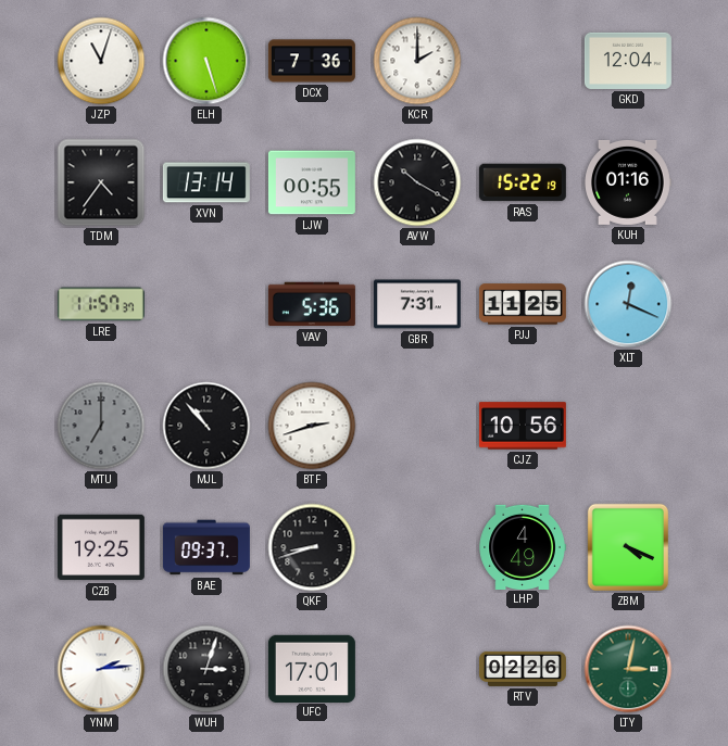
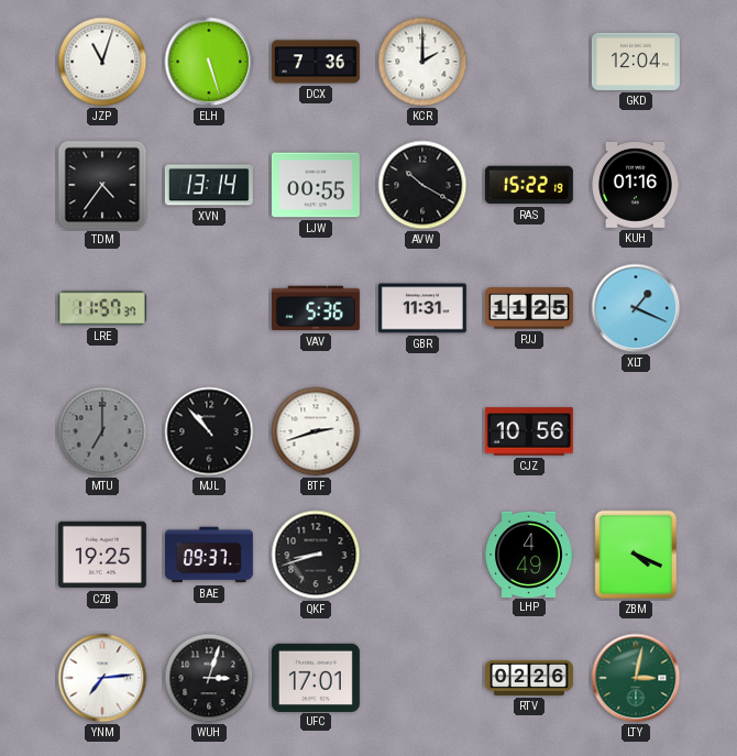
GBR: 7:31 -> 11:31
XLT: 12:19 -> 1:19
YNM: 2:14 -> 7:14
